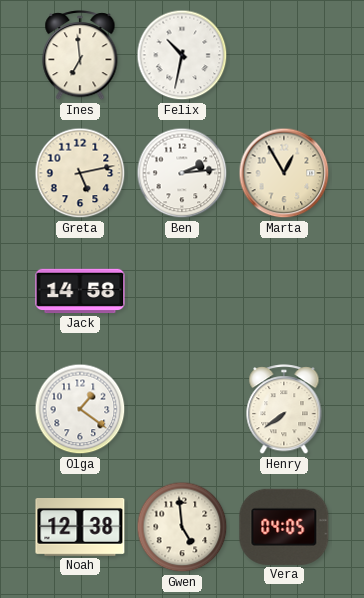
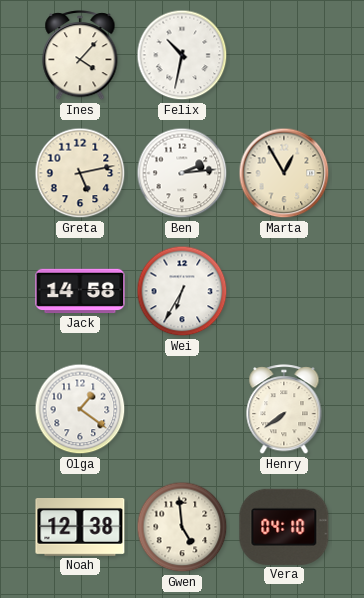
Ines: 6:59 -> 4:07
Wei: none -> 6:35
Vera: 04:05 -> 04:10
